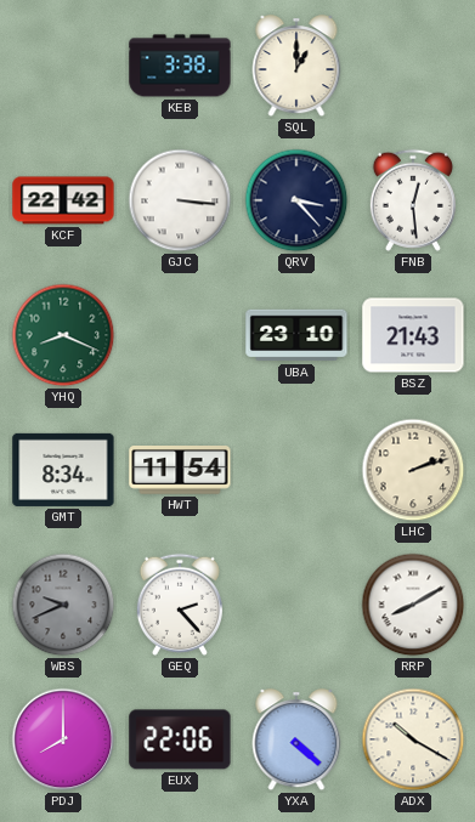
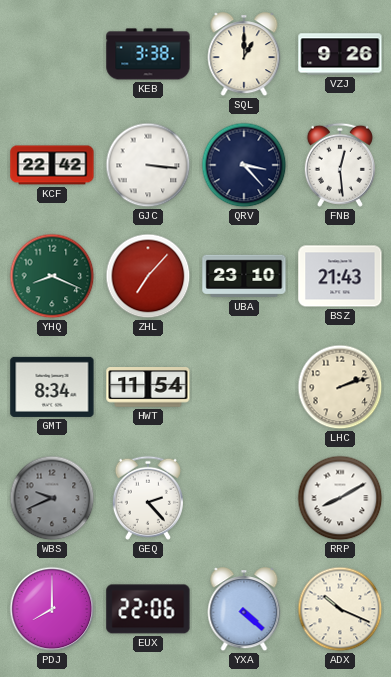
VZJ: none -> 9:26
ZHL: none -> 7:07
ADX: 10:20 -> 10:19
